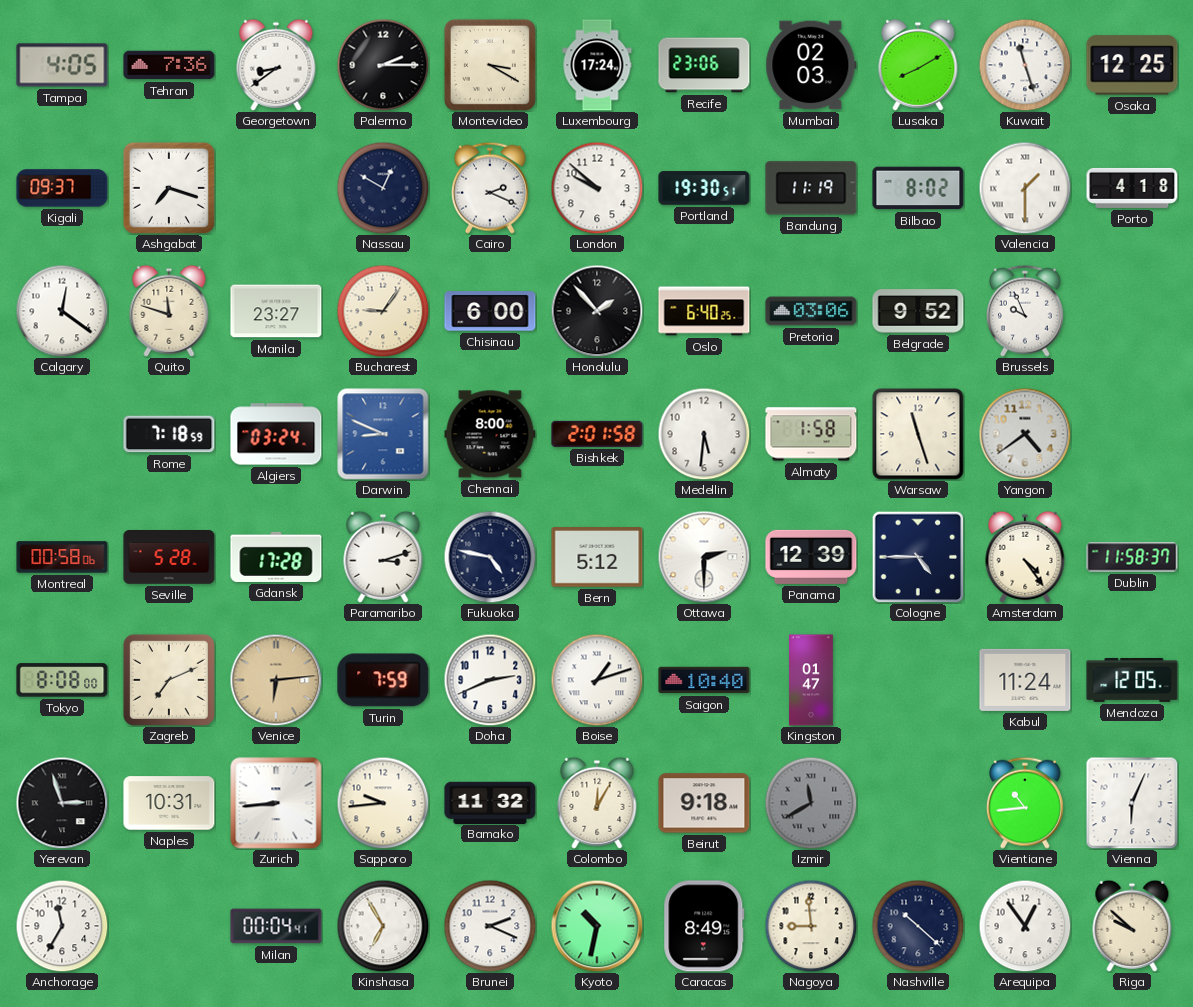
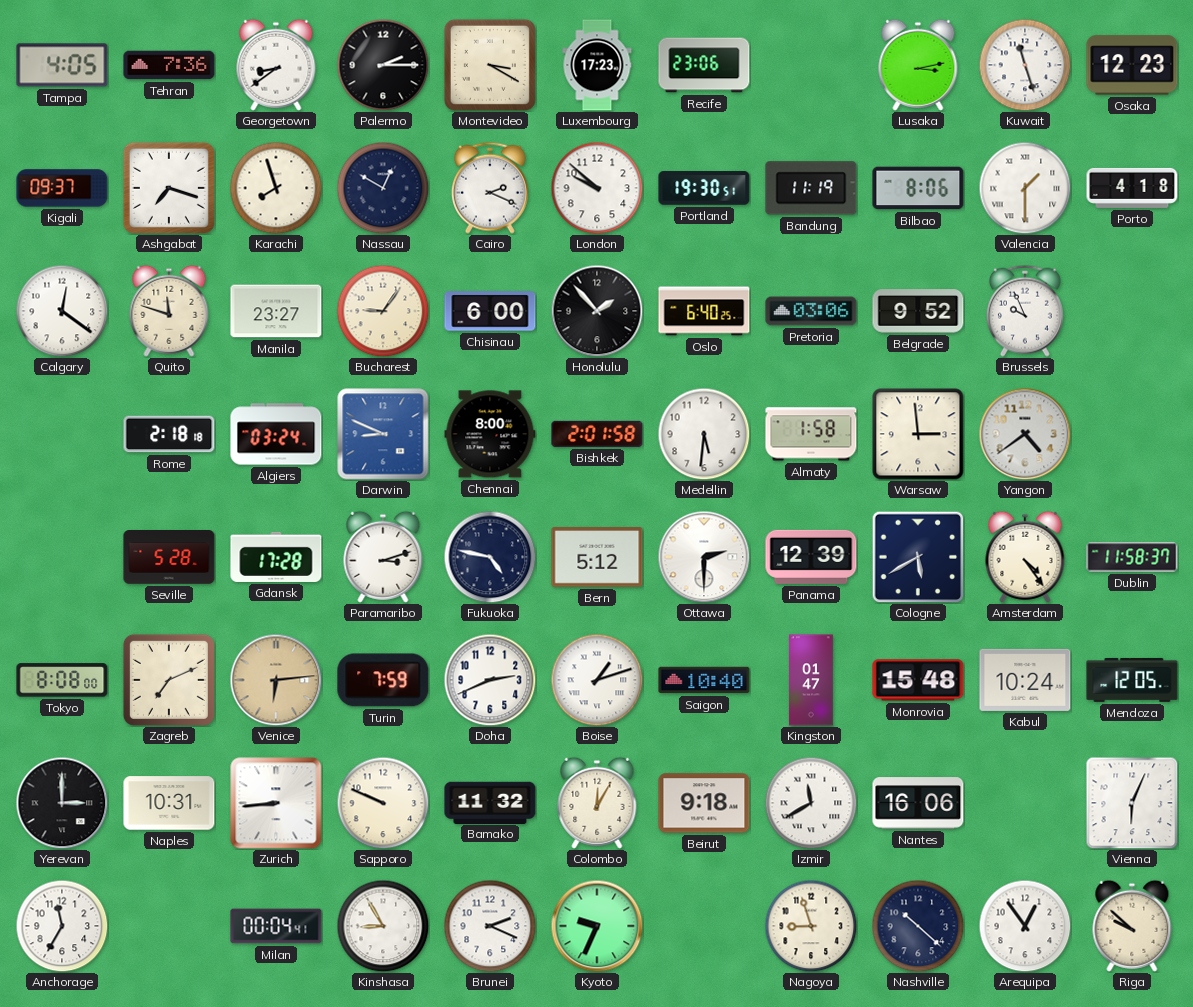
Luxembourg: 17:24 -> 17:23
Mumbai: 02:03 -> none
Lusaka: 8:10 -> 3:13
Osaka: 12:25 -> 12:23
Karachi: none -> 7:57
Bilbao: 8:02 -> 8:06
Rome: 7:18 -> 2:18
Warsaw: 11:27 -> 2:59
Montreal: 00:58 -> none
Cologne: 4:45 -> 5:40
Monrovia: none -> 15:48
Kabul: 11:24 -> 10:24
Yerevan: 2:57 -> 3:00
Sapporo: 9:44 -> 9:49
Izmir dial: grey -> white
Nantes: none -> 16:06
Vientiane: 10:44 -> none
Kinshasa: 6:55 -> 8:55
Kyoto: 10:32 -> 9:34
Caracas: 8:49 -> none
Nagoya: 8:59 -> 8:57
